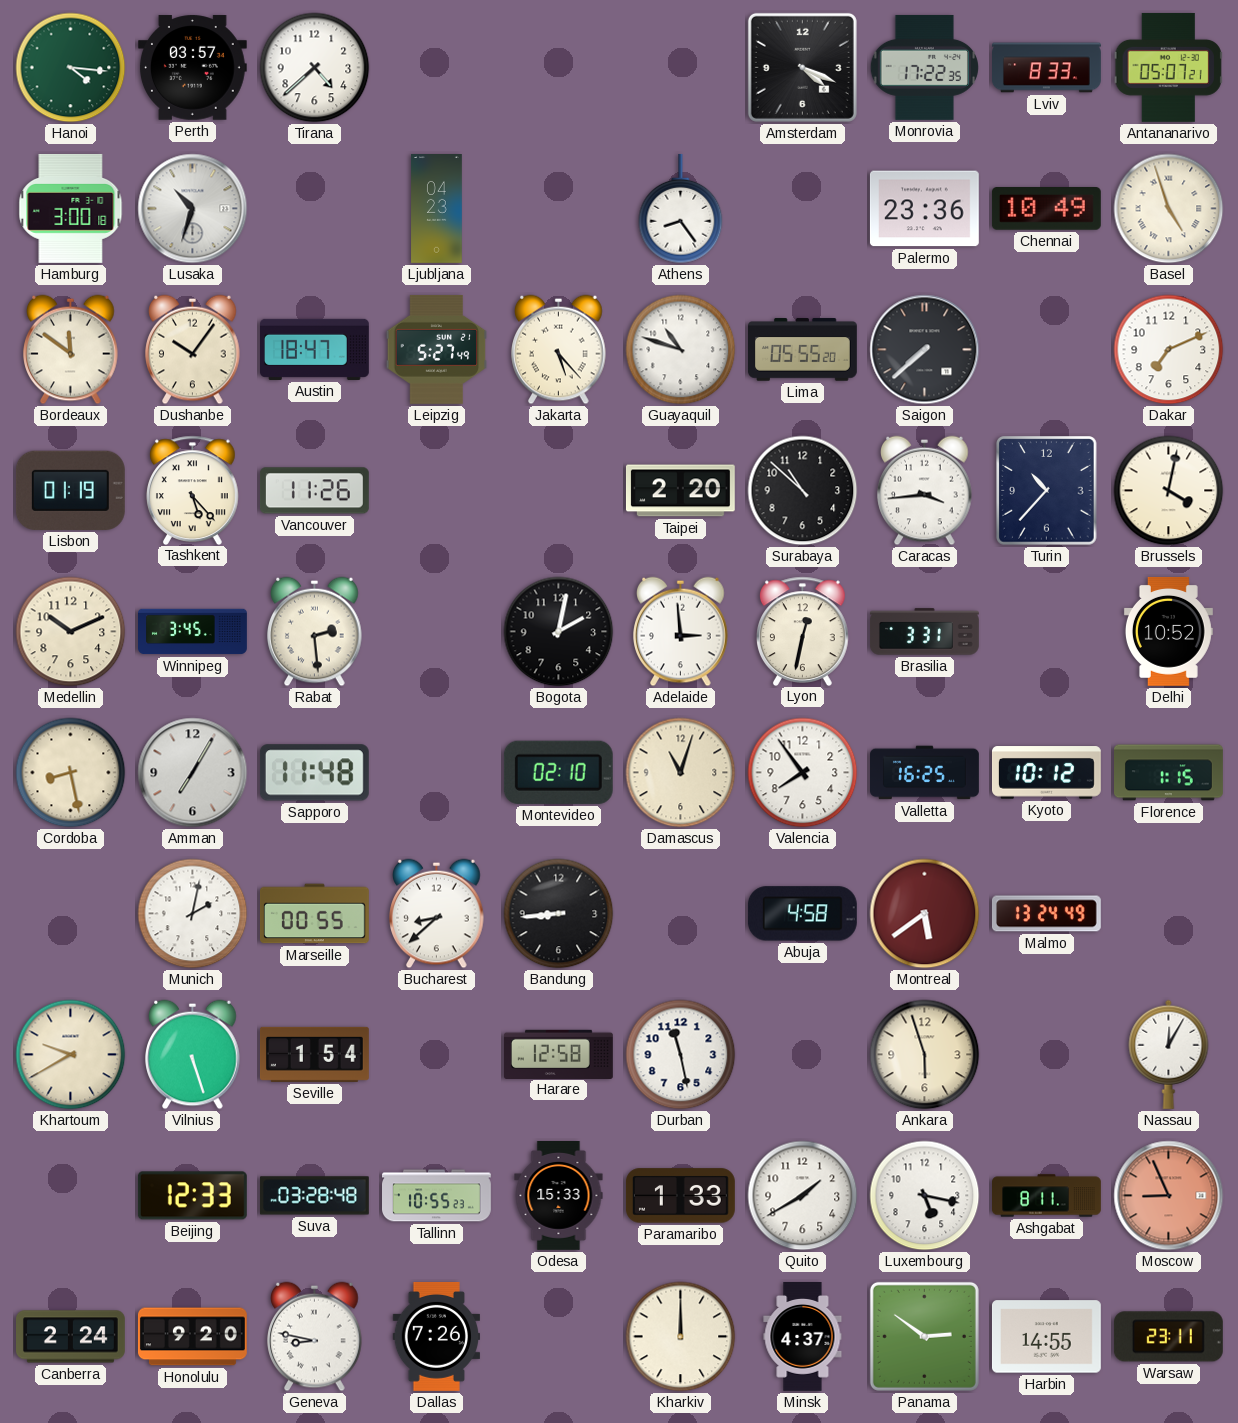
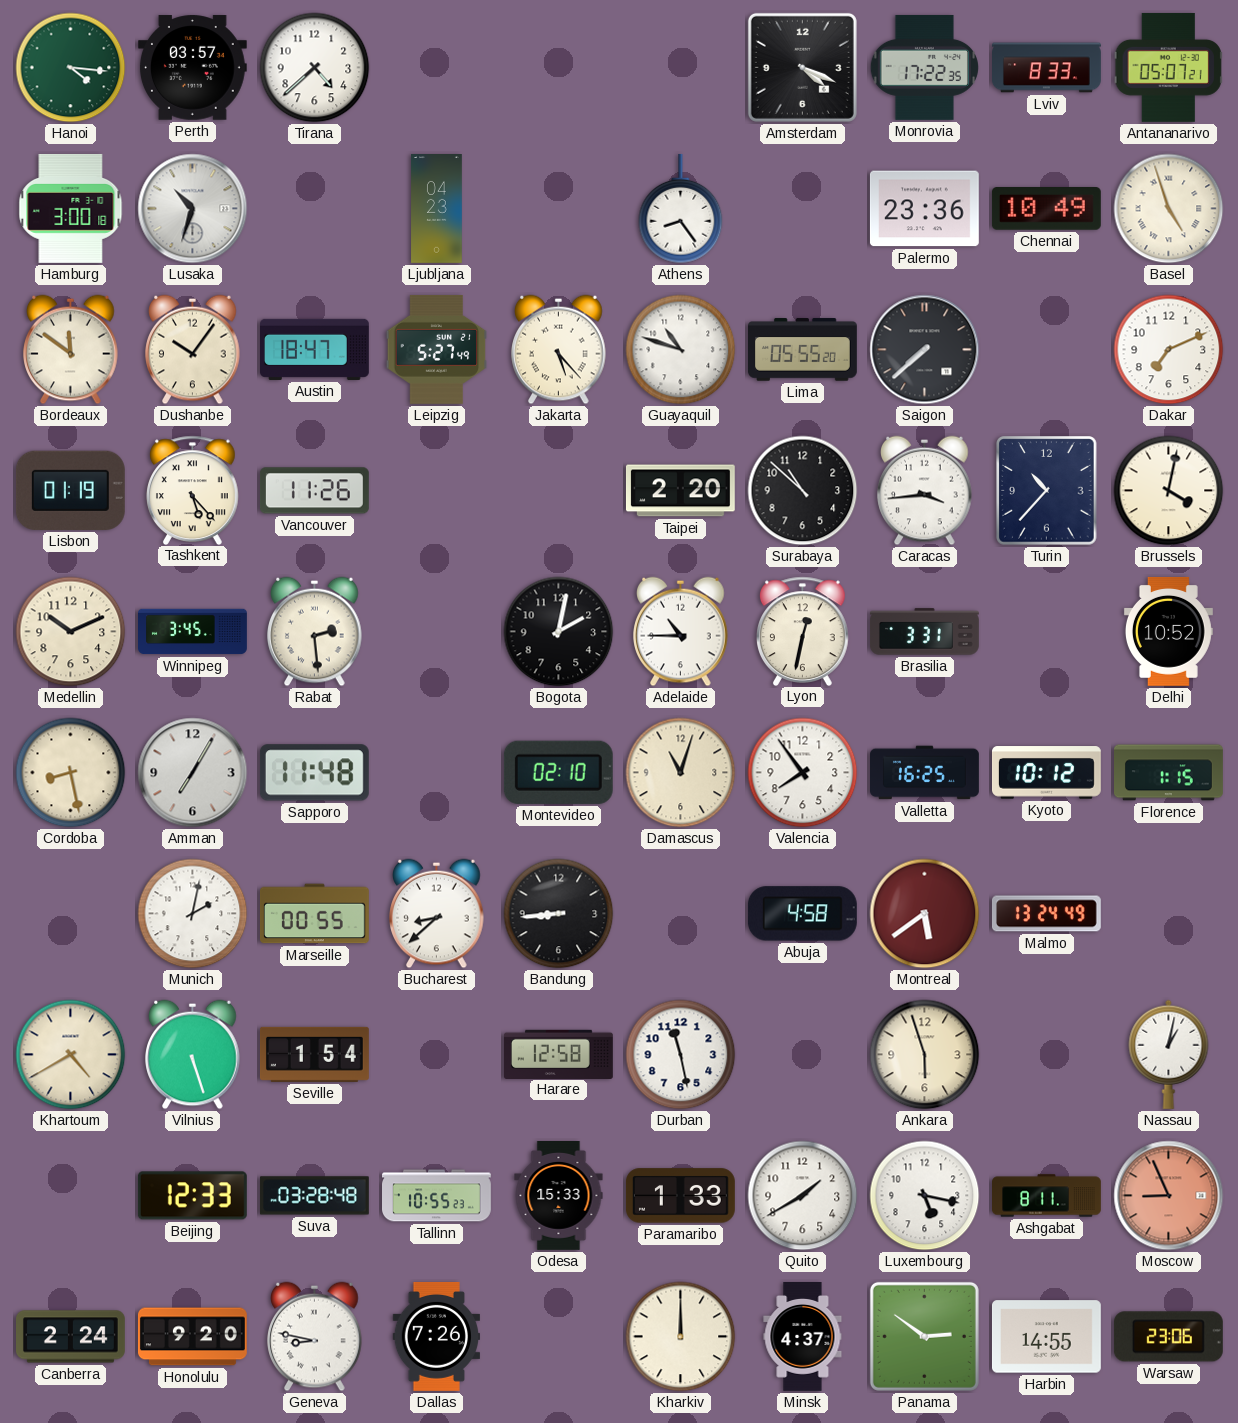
Adelaide: 2:59 -> 10:45
Khartoum: 9:40 -> 4:40
Nassau: 12:05 -> 1:02
Warsaw: 23:11 -> 23:06
